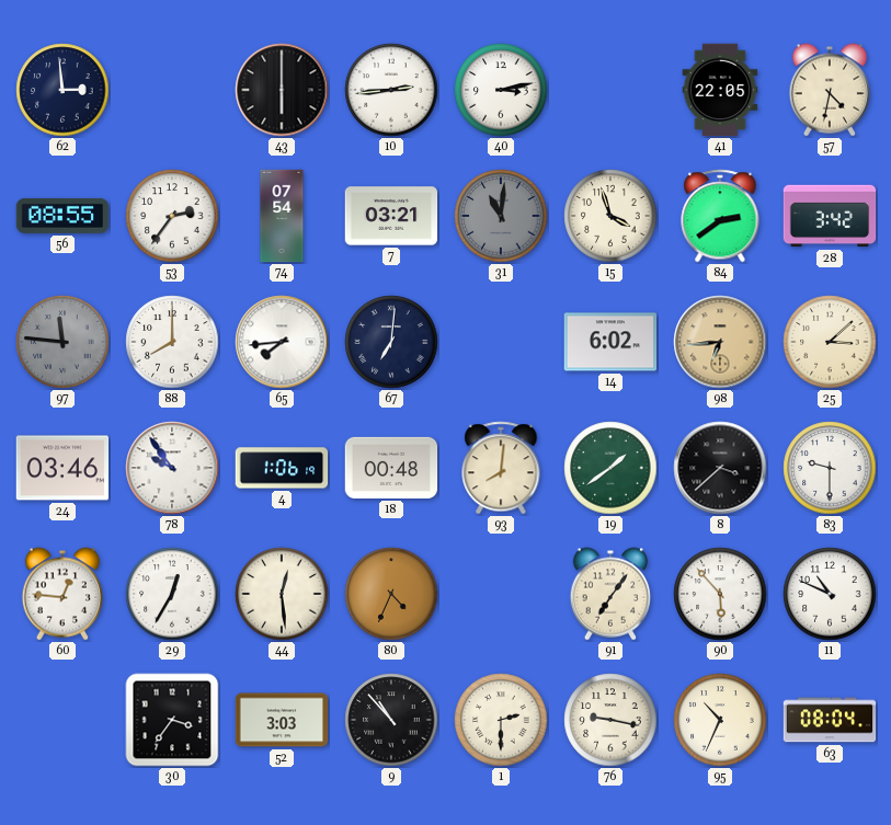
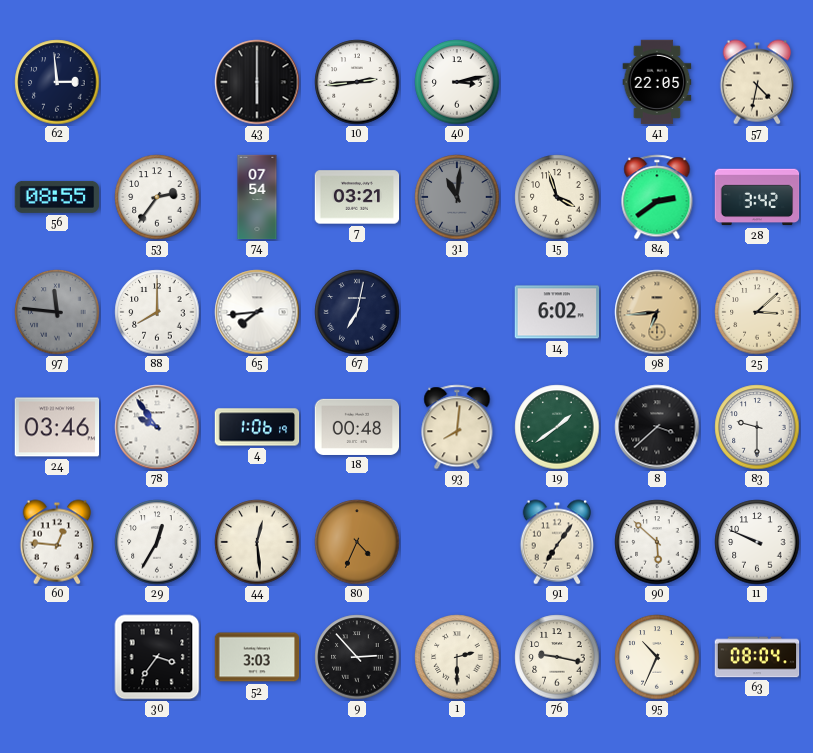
67: 7:01 -> 7:02
90: 5:53 -> 5:52
11: 10:49 -> 9:49
9: 10:53 -> 2:53
